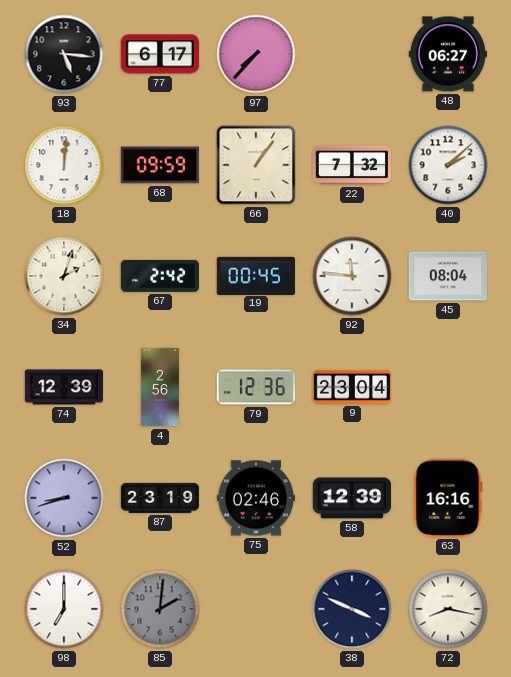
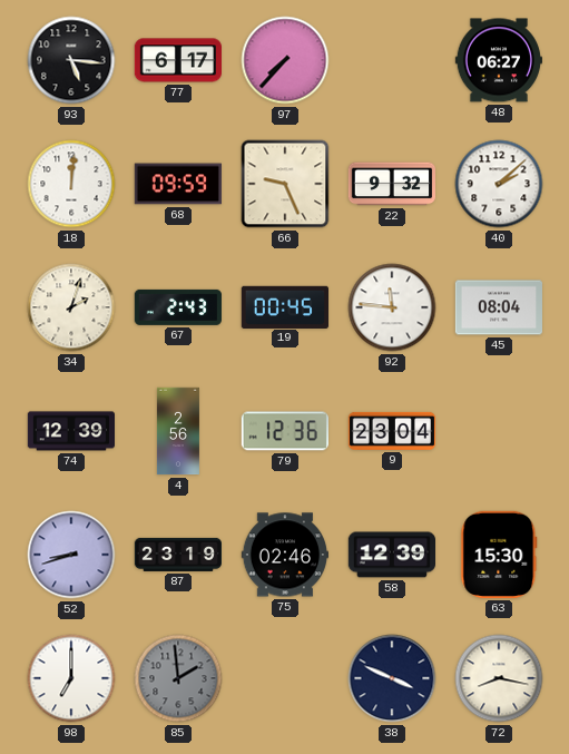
66: 1:06 -> 9:26
22: 7:32 -> 9:32
67: 2:42 -> 2:43
63: 16:16 -> 15:30
85: 2:01 -> 1:59
